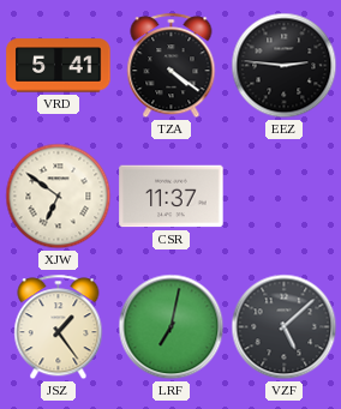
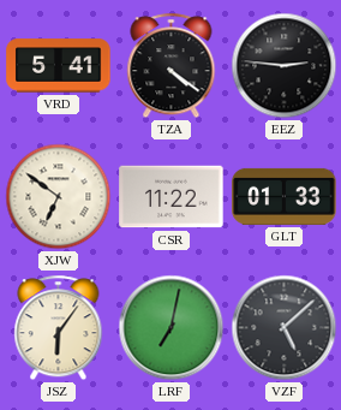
CSR: 11:37 -> 11:22
GLT: none -> 01:33
JSZ: 1:24 -> 6:06
